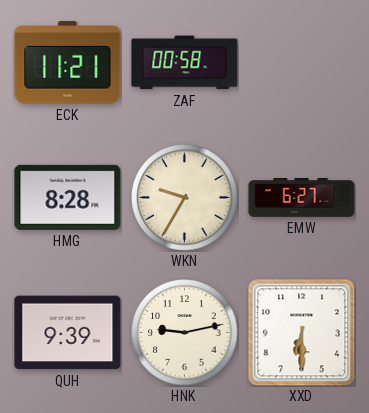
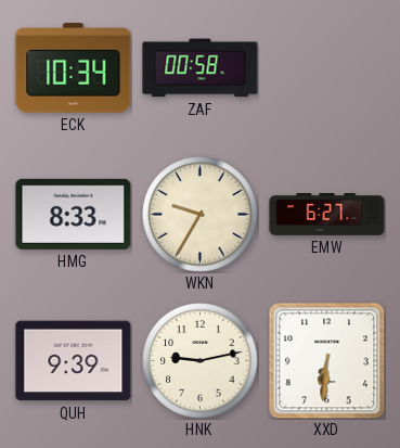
ECK: 11:21 -> 10:34
HMG: 8:28 -> 8:33
XXD: 6:30 -> 6:31
